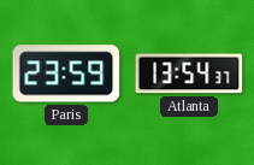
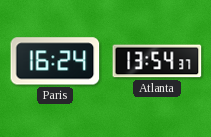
Paris: 23:59 -> 16:24
